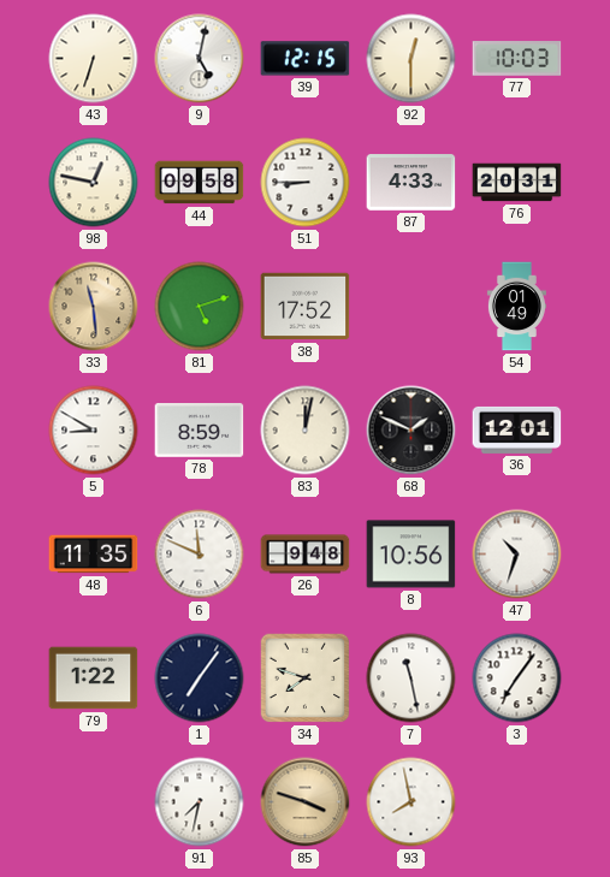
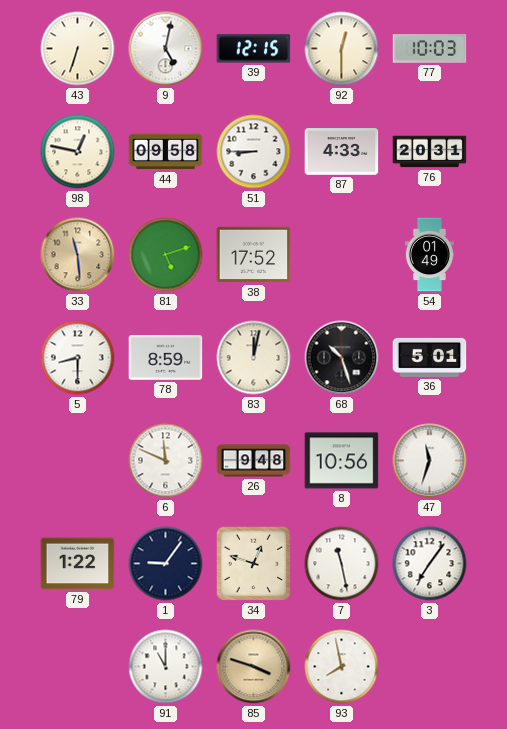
5: 8:50 -> 8:30
68: 1:49 -> 10:27
36: 12:01 -> 5:01
48: 11:35 -> none
47: 10:33 -> 11:33
1: 7:06 -> 9:06
34: 7:48 -> 12:48
91: 7:32 -> 11:00
